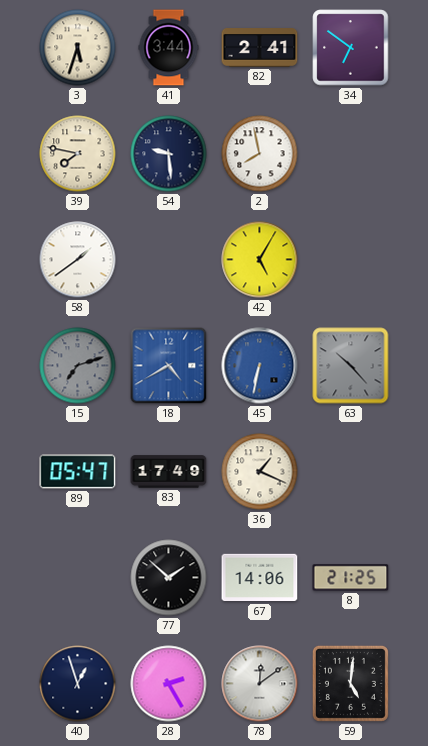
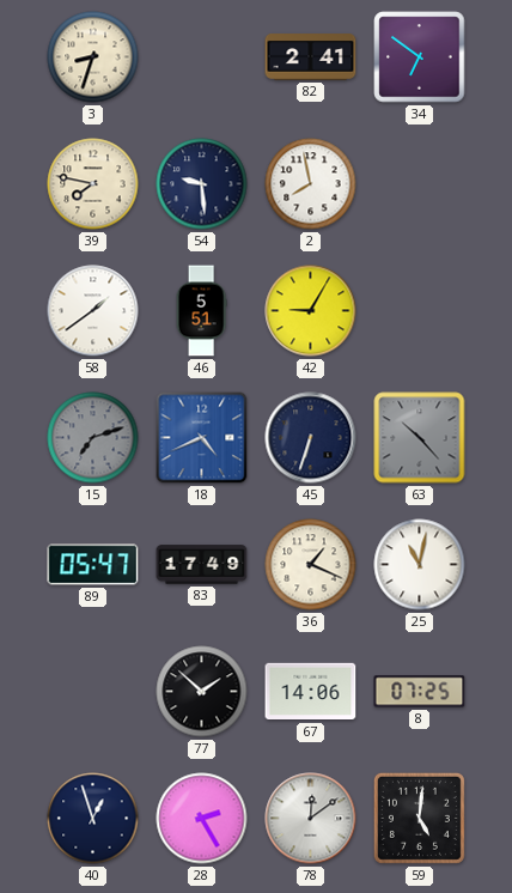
3: 5:33 -> 8:33
41: 3:44 -> none
46: none -> 5:51
42: 5:05 -> 9:05
18: 4:40 -> 4:41
45: 6:32 -> 6:33
45 dial: blue -> navy
25: none -> 11:02
8: 21:25 -> 07:25
